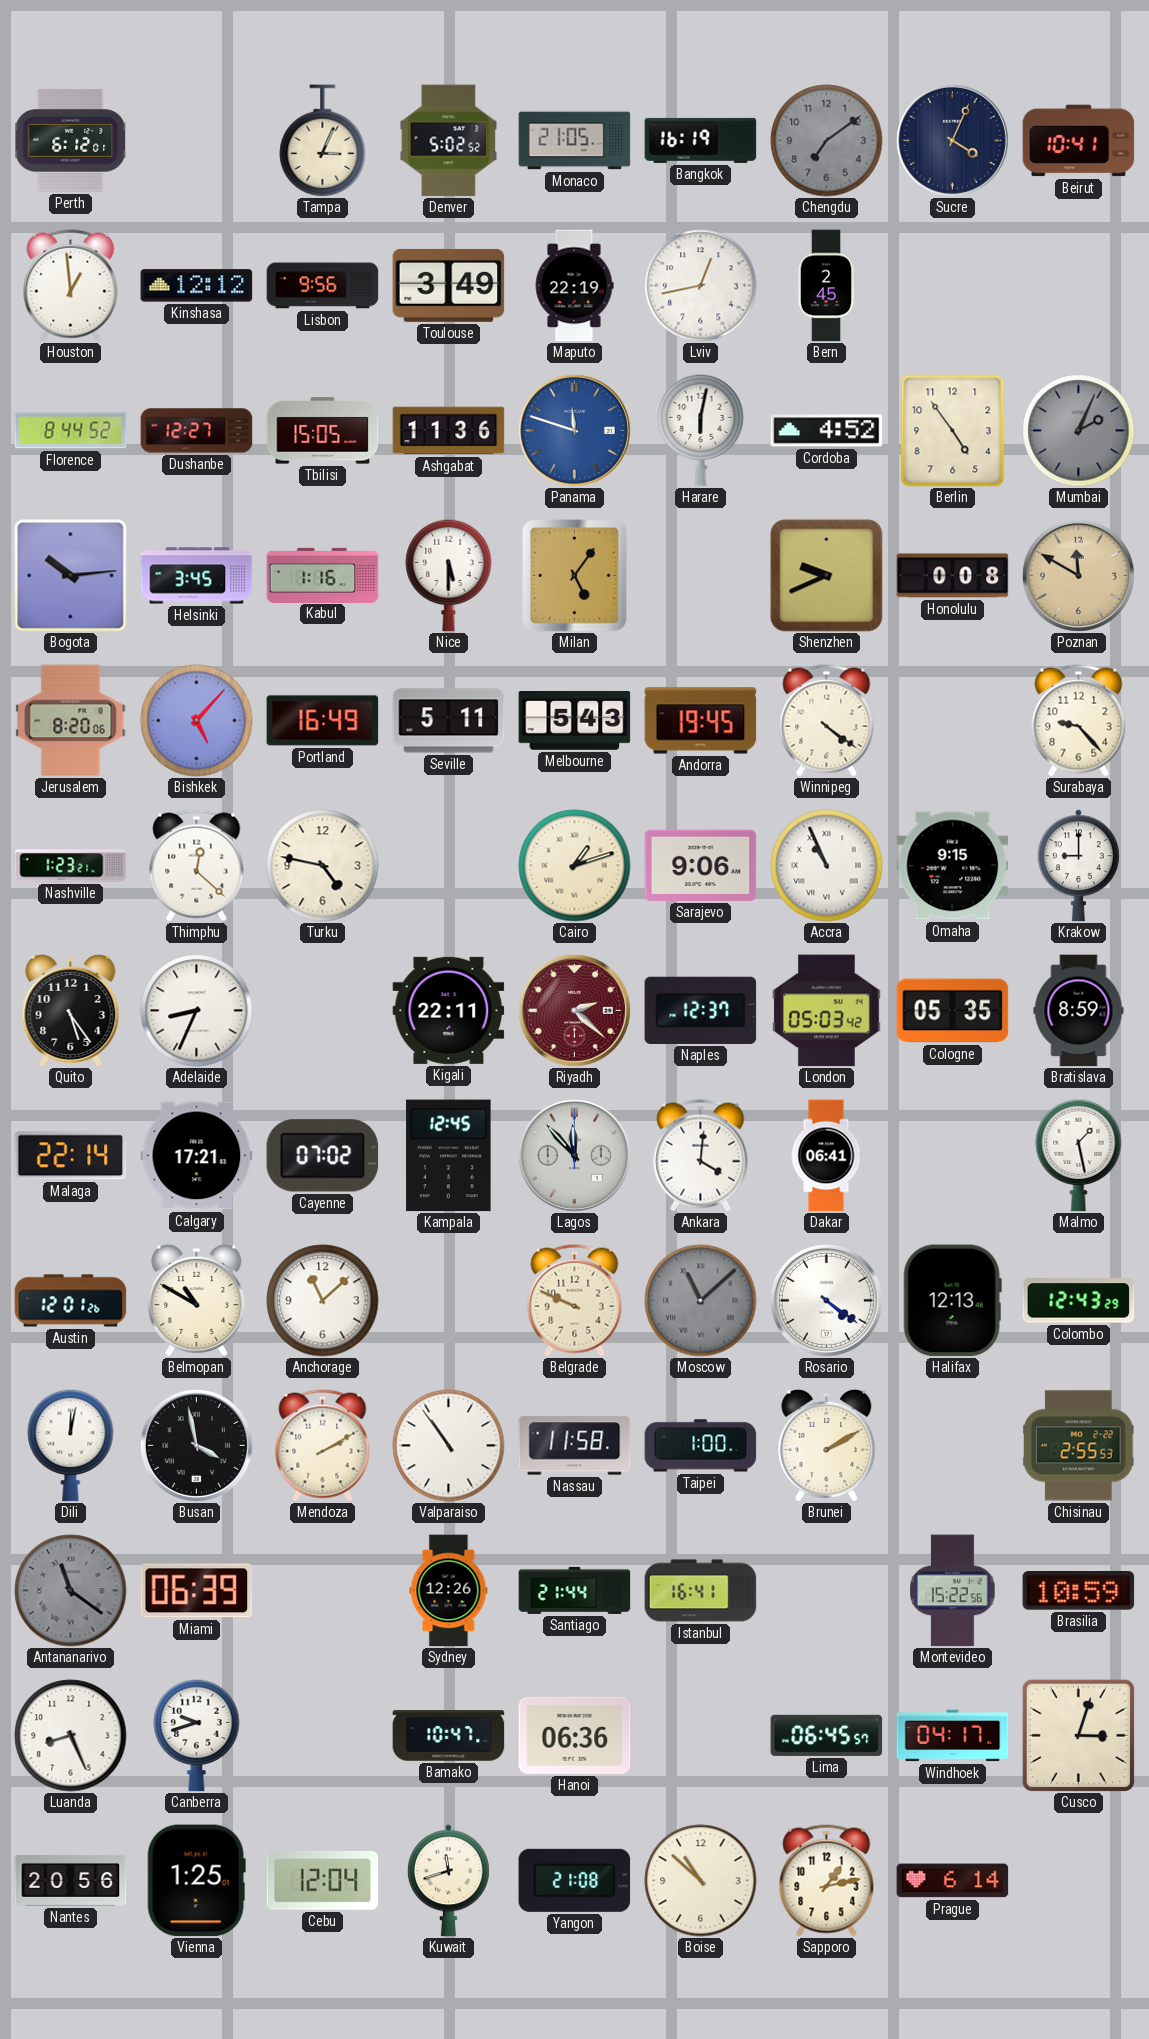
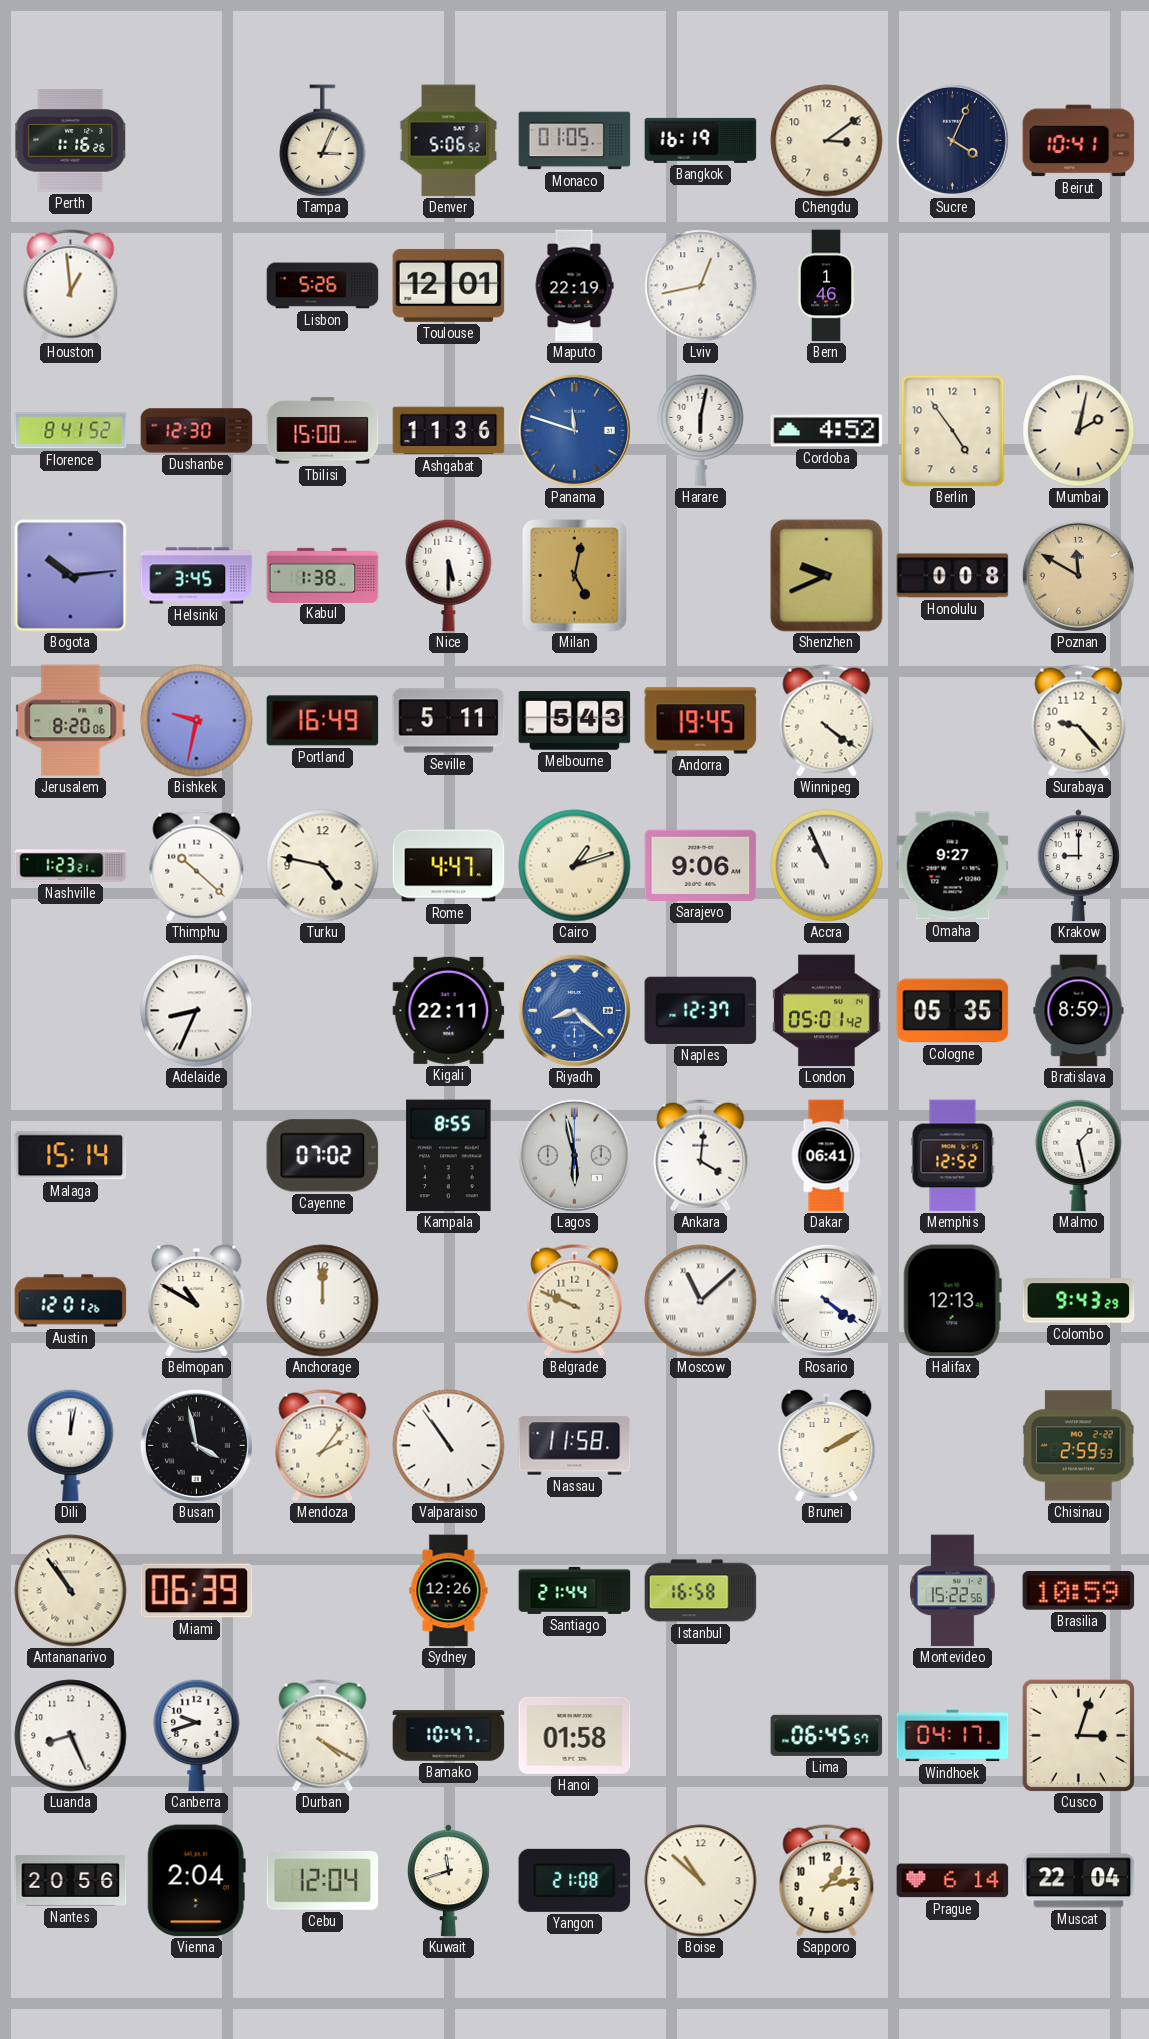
Perth: 6:12 -> 1:16
Denver: 5:02 -> 5:06
Monaco: 21:05 -> 01:05
Chengdu: 7:09 -> 3:09
Chengdu dial: grey -> cream
Kinshasa: 12:12 -> none
Lisbon: 9:56 -> 5:26
Toulouse: 3:49 -> 12:01
Bern: 2:45 -> 1:46
Florence: 8:44 -> 8:41
Dushanbe: 12:27 -> 12:30
Tbilisi: 15:05 -> 15:00
Mumbai: 2:04 -> 2:02
Mumbai dial: grey -> cream
Kabul: 1:16 -> 1:38
Milan: 5:06 -> 5:02
Bishkek: 5:07 -> 9:32
Thimphu: 12:22 -> 10:22
Rome: none -> 4:47
Omaha: 9:15 -> 9:27
Quito: 5:24 -> none
Riyadh: 2:22 -> 8:22
Riyadh dial: burgundy -> blue
London: 05:03 -> 05:01
Malaga: 22:14 -> 15:14
Calgary: 17:21 -> none
Kampala: 12:45 -> 8:55
Lagos: 11:53 -> 5:58
Memphis: none -> 12:52
Anchorage: 11:08 -> 12:00
Moscow dial: grey -> white
Colombo: 12:43 -> 9:43
Mendoza: 2:10 -> 2:06
Taipei: 1:00 -> none
Chisinau: 2:55 -> 2:59
Antananarivo: 11:21 -> 10:54
Antananarivo dial: grey -> cream
Istanbul: 16:41 -> 16:58
Durban: none -> 4:20
Hanoi: 06:36 -> 01:58
Vienna: 1:25 -> 2:04
Muscat: none -> 22:04
